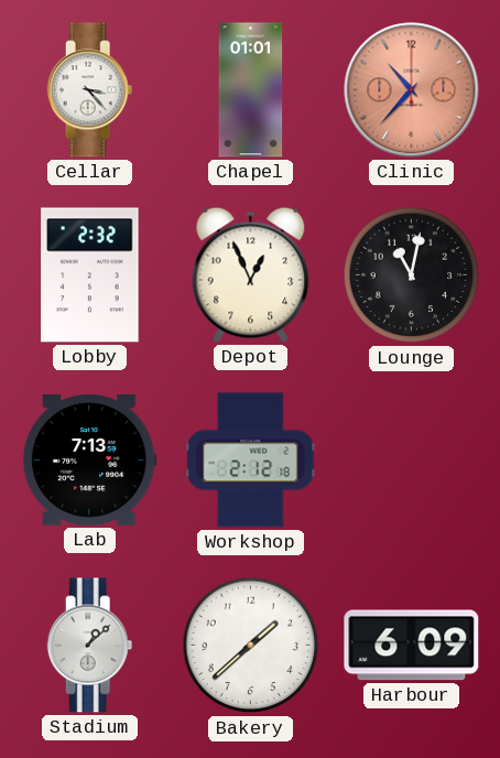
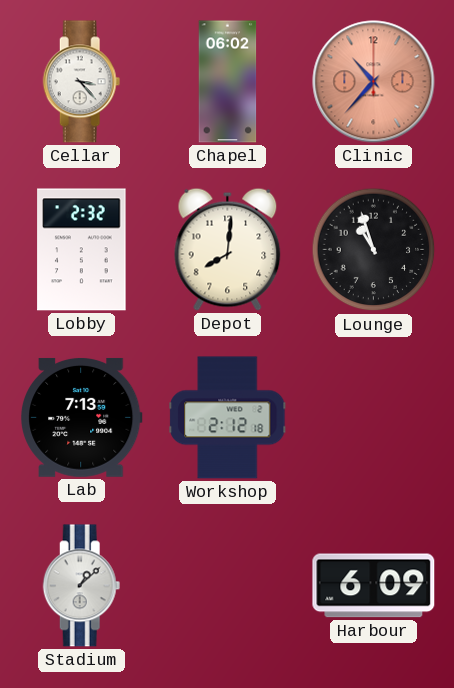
Chapel: 01:01 -> 06:02
Depot: 12:56 -> 8:01
Lounge: 11:02 -> 10:57
Bakery: 1:38 -> none
